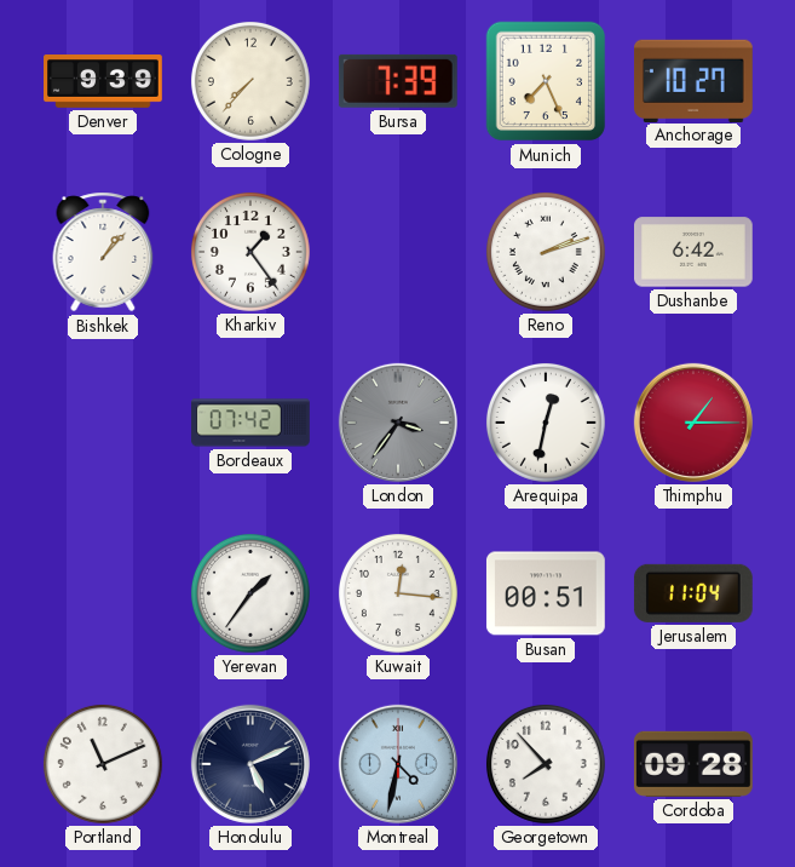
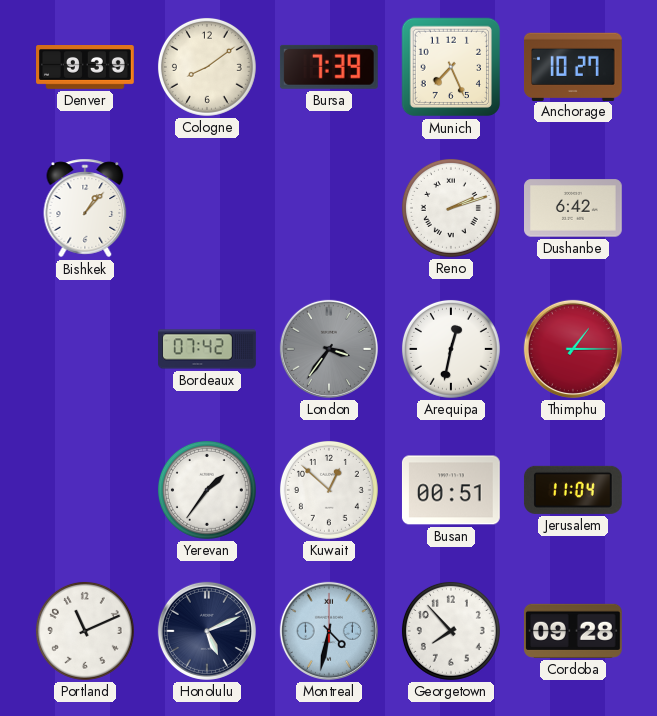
Cologne: 7:37 -> 8:09
Kharkiv: 1:24 -> none
Kuwait: 12:16 -> 12:52
